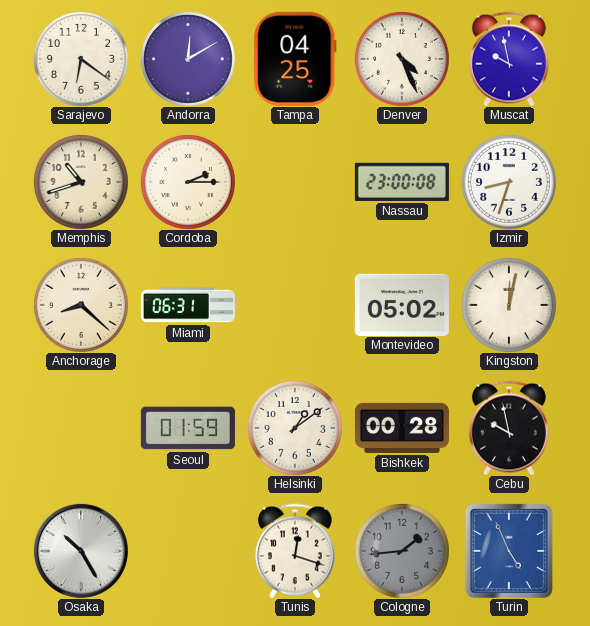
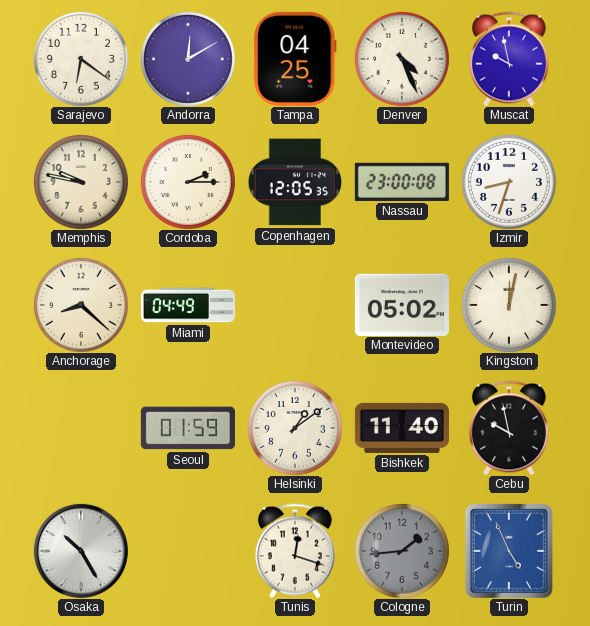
Memphis: 10:42 -> 9:47
Copenhagen: none -> 12:05
Miami: 06:31 -> 04:49
Bishkek: 00:28 -> 11:40
